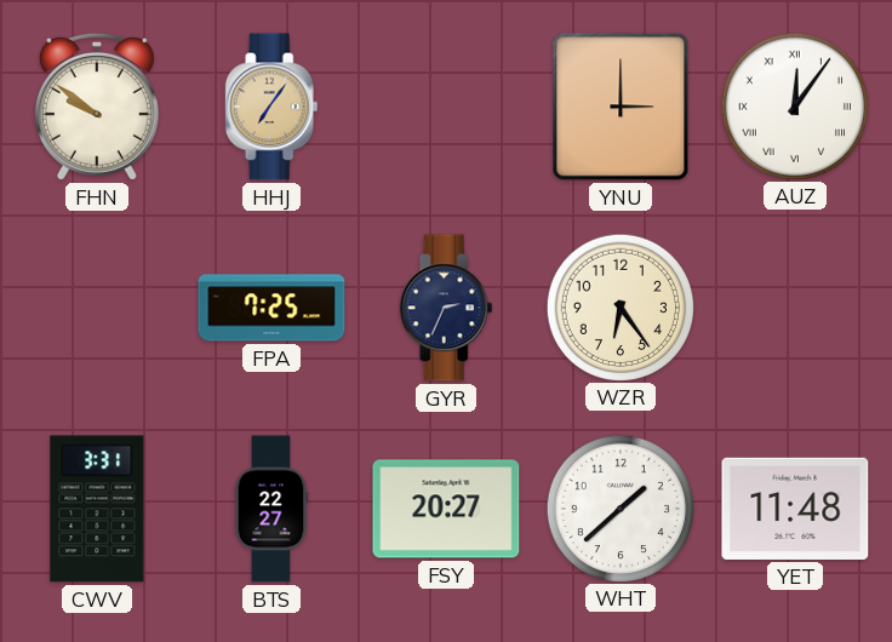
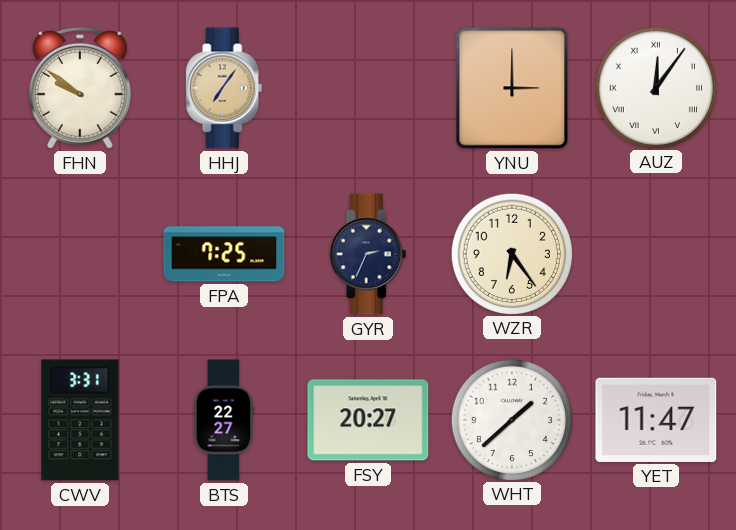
YET: 11:48 -> 11:47
